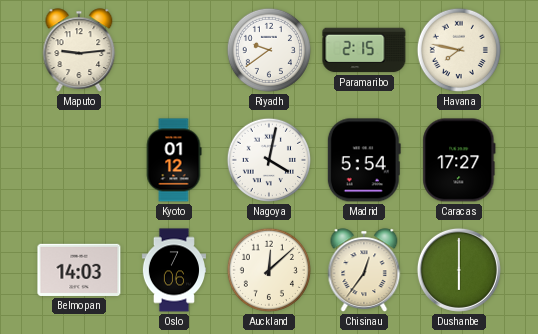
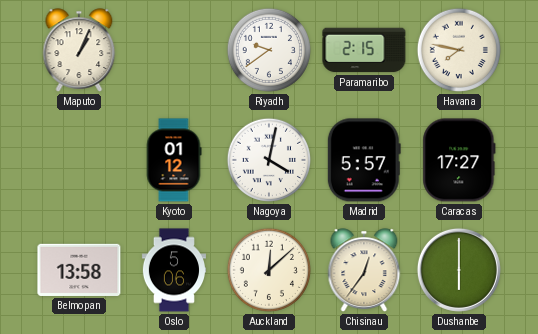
Maputo: 9:14 -> 1:04
Madrid: 5:54 -> 5:57
Belmopan: 14:03 -> 13:58
Oslo: 7:06 -> 5:06
